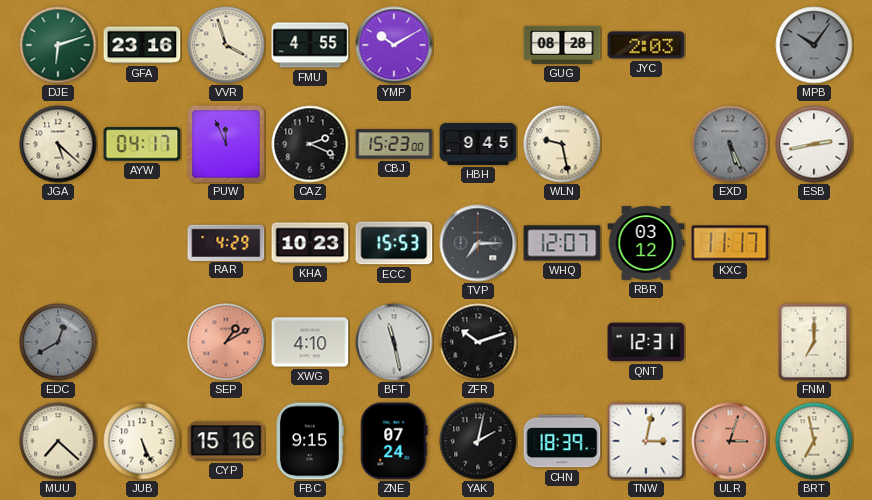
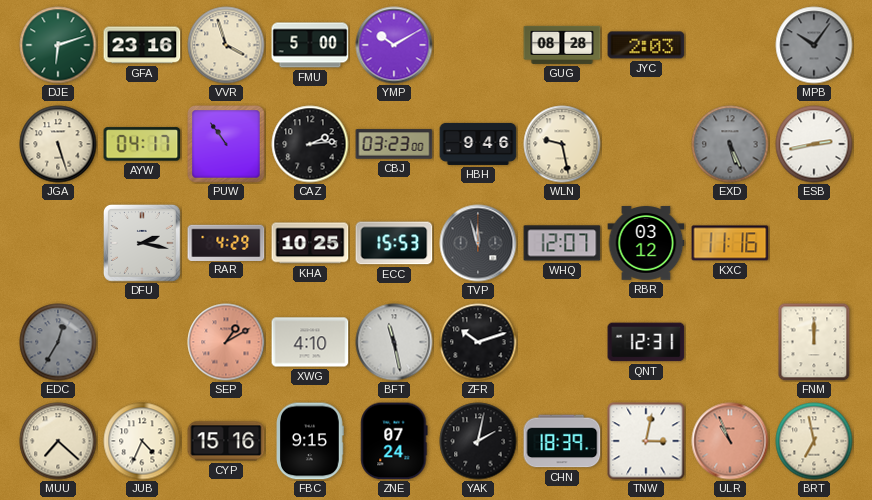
FMU: 4:55 -> 5:00
JGA: 5:22 -> 5:27
PUW: 11:56 -> 10:54
CAZ: 2:19 -> 2:14
CBJ: 15:23 -> 03:23
HBH: 9:45 -> 9:46
DFU: none -> 2:17
KHA: 10:23 -> 10:25
TVP: 7:15 -> 11:57
KXC: 11:17 -> 11:16
EDC: 12:40 -> 12:35
FNM: 7:00 -> 12:00
JUB: 5:26 -> 4:34
ULR: 3:03 -> 10:56
